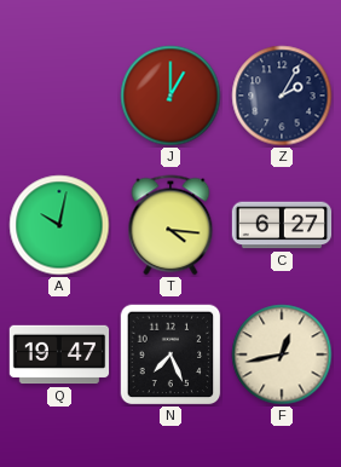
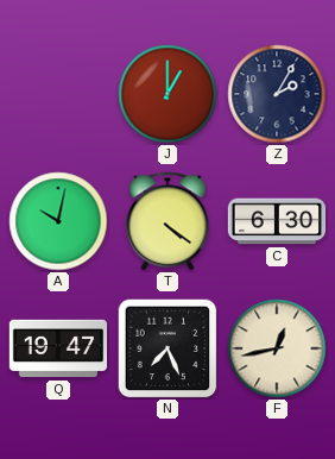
T: 4:16 -> 4:21
C: 6:27 -> 6:30
